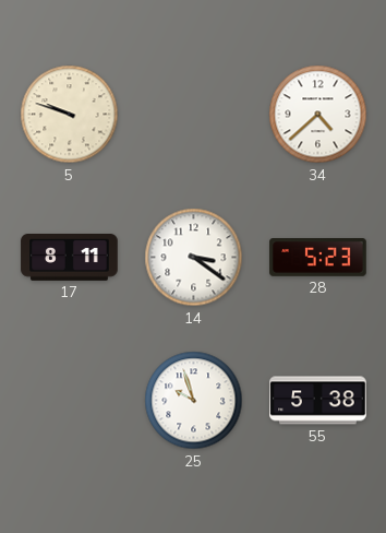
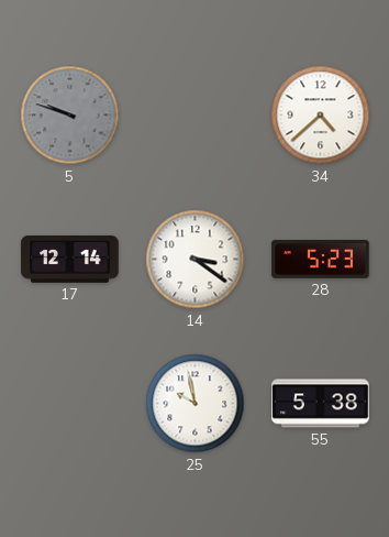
5 dial: cream -> grey
17: 8:11 -> 12:14
25: 9:57 -> 9:58
